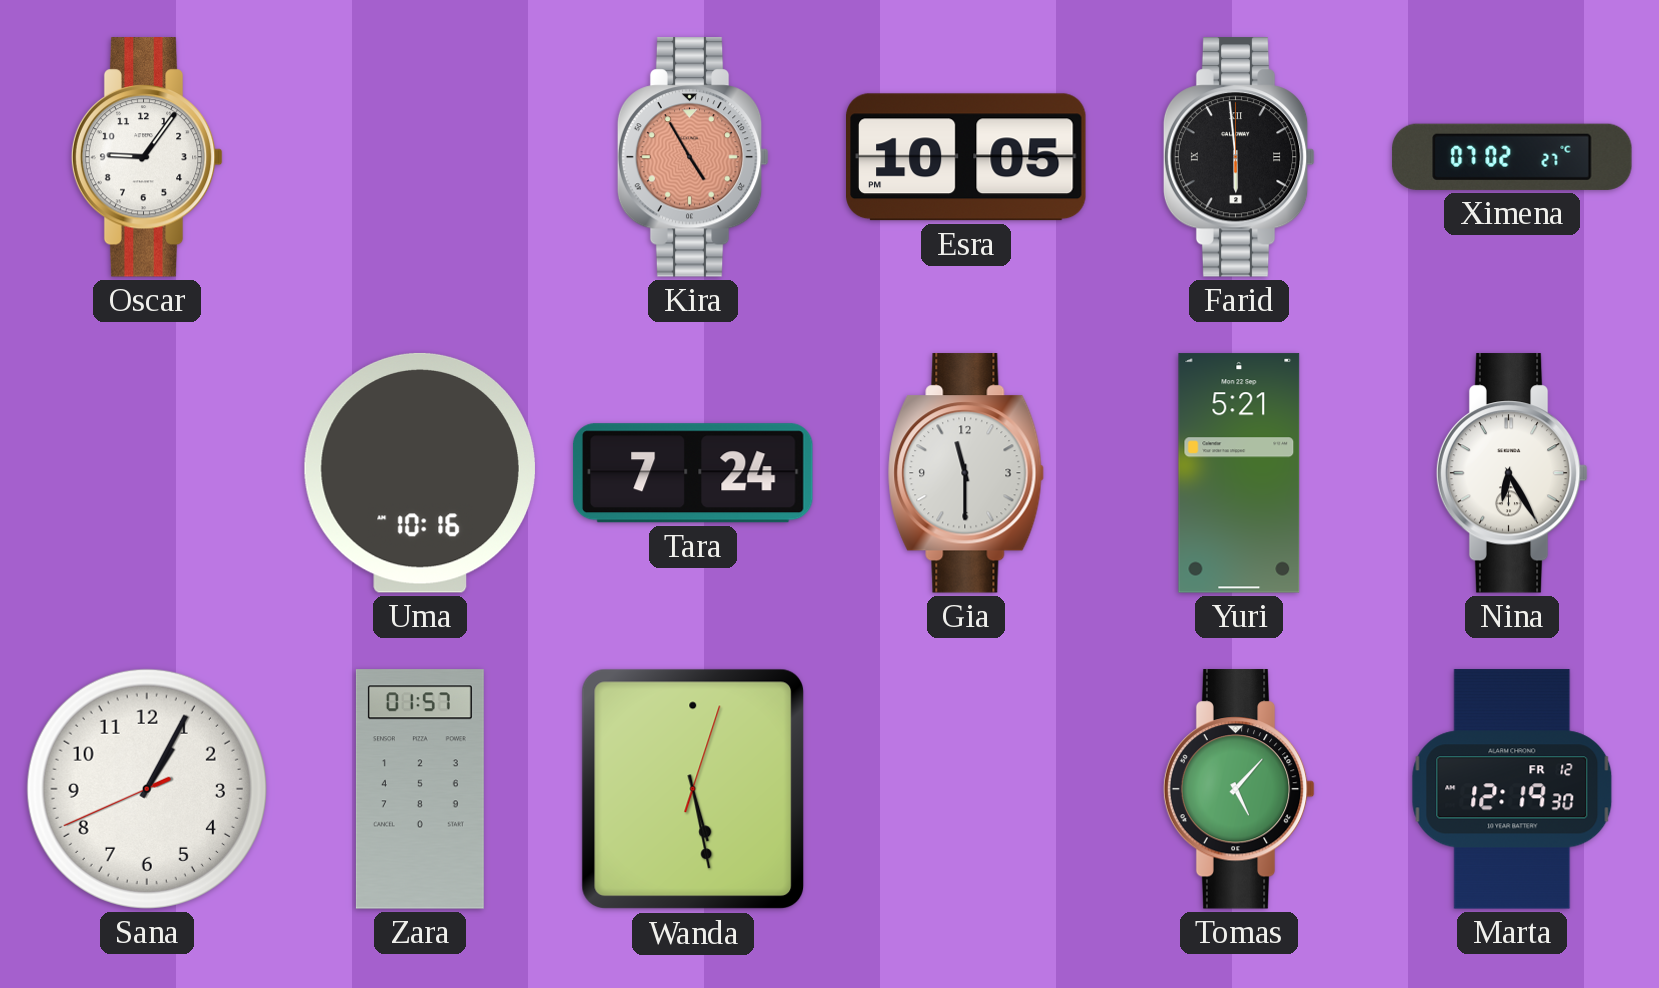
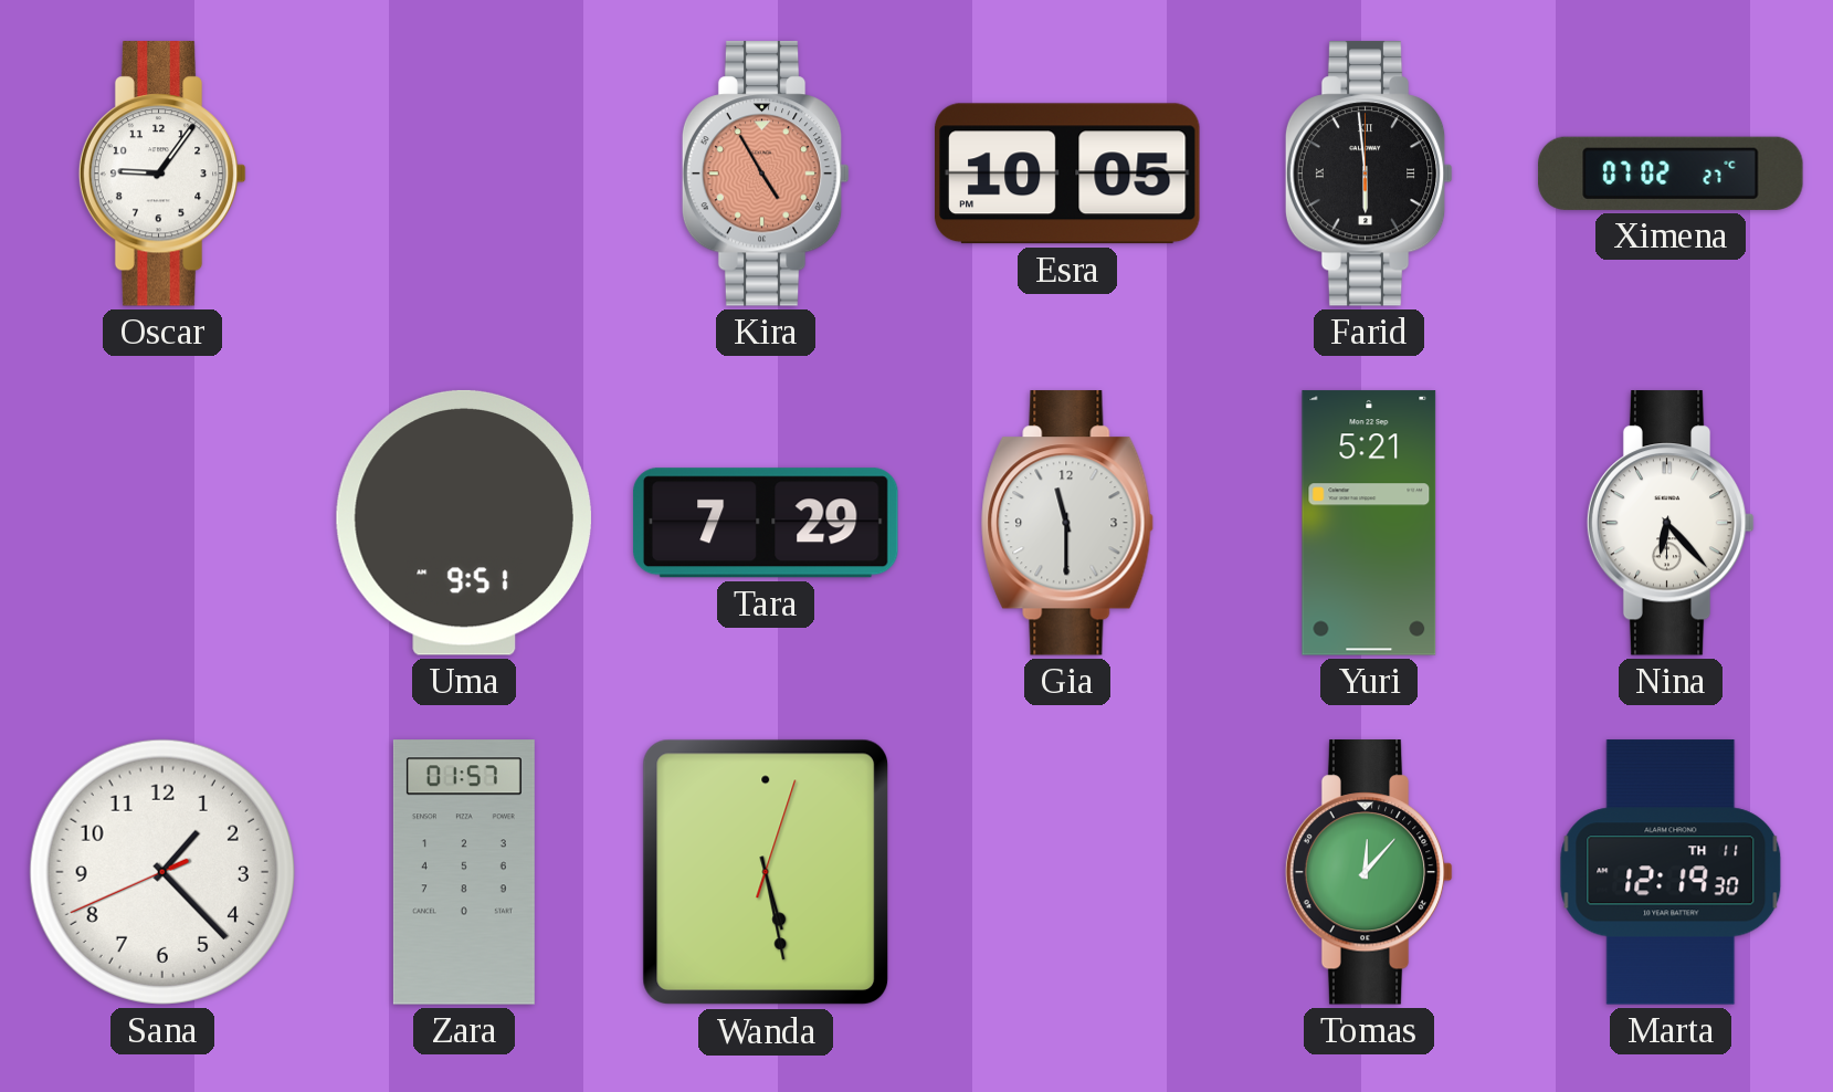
Uma: 10:16 -> 9:51
Tara: 7:24 -> 7:29
Nina: 6:25 -> 6:23
Sana: 1:04 -> 1:22
Tomas: 5:07 -> 12:07
Marta date: FR 12 -> TH 11
